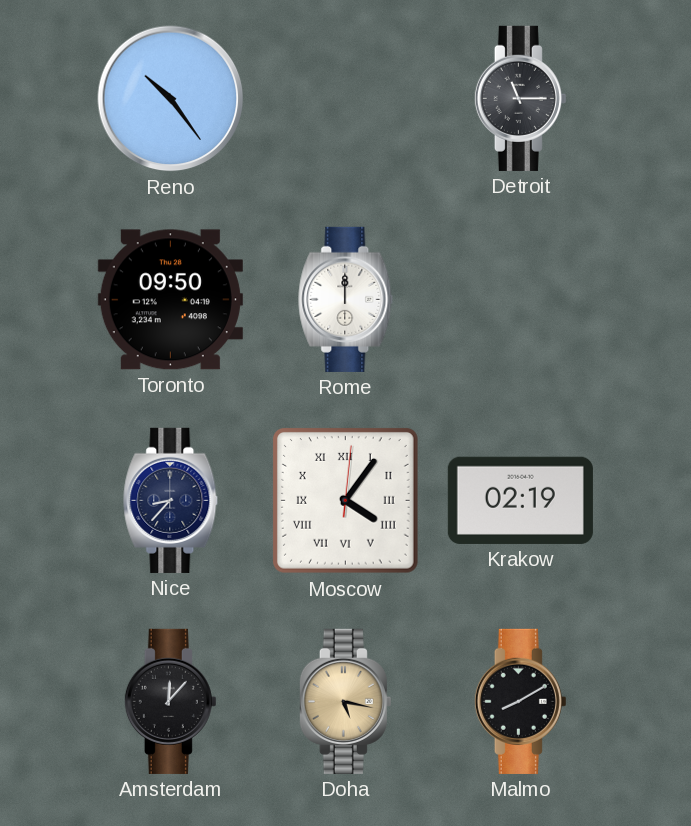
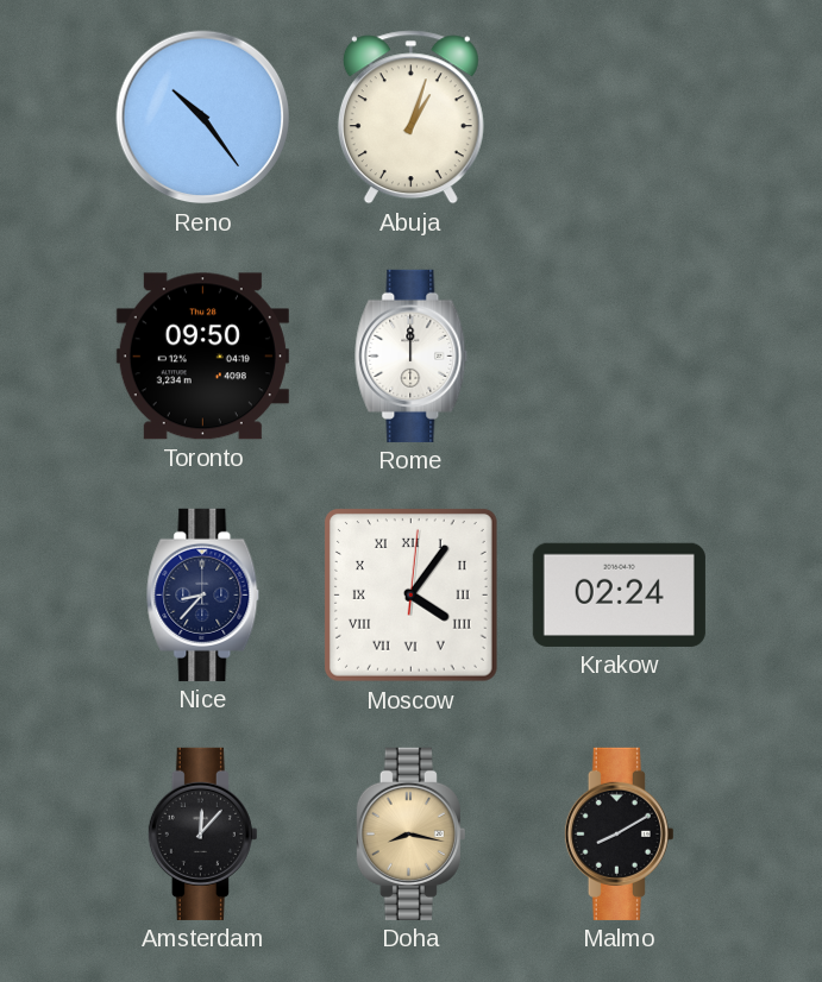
Abuja: none -> 1:03
Detroit: 11:15 -> none
Krakow: 02:19 -> 02:24
Doha: 5:17 -> 8:17
